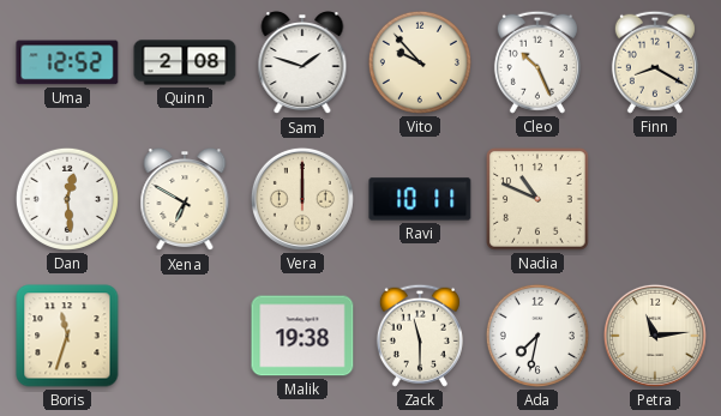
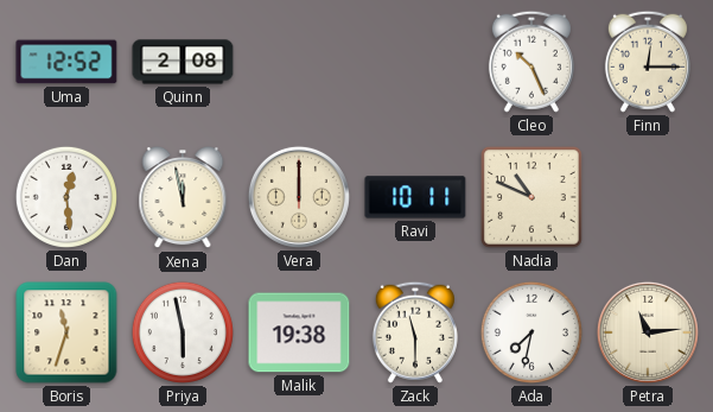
Sam: 1:48 -> none
Vito: 9:53 -> none
Finn: 8:20 -> 12:15
Xena: 6:50 -> 11:58
Priya: none -> 5:58
